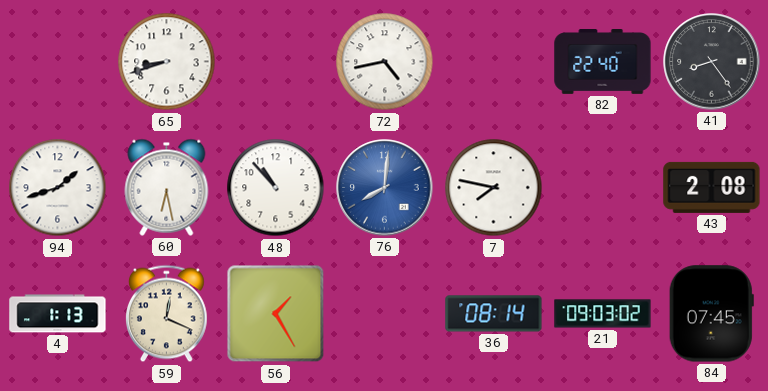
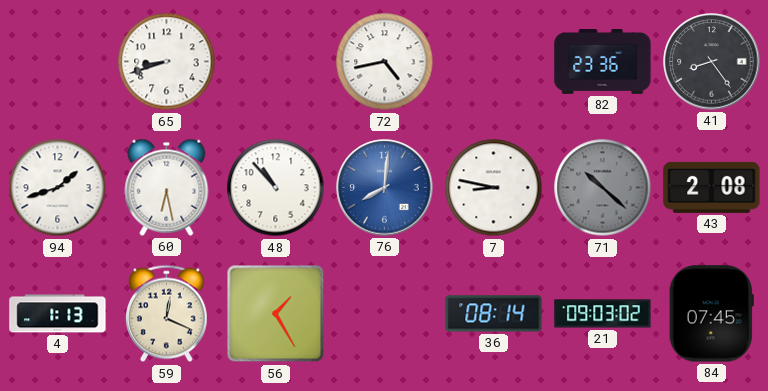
82: 22:40 -> 23:36
7: 7:47 -> 8:47
71: none -> 10:22
